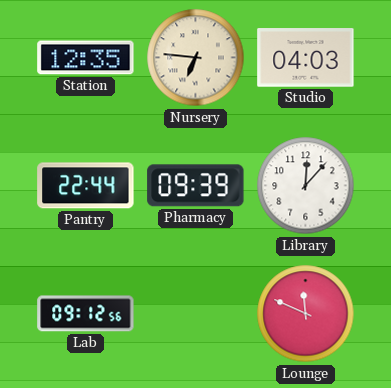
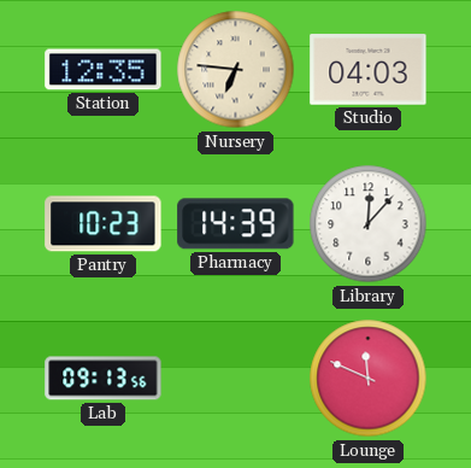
Pantry: 22:44 -> 10:23
Pharmacy: 09:39 -> 14:39
Lab: 09:12 -> 09:13
